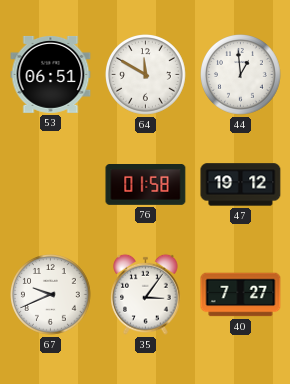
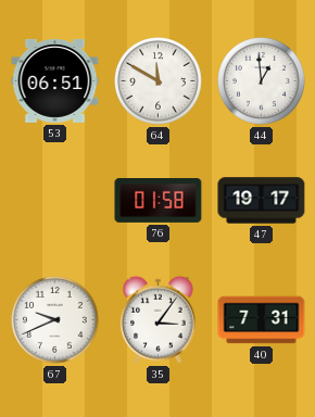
47: 19:12 -> 19:17
40: 7:27 -> 7:31
